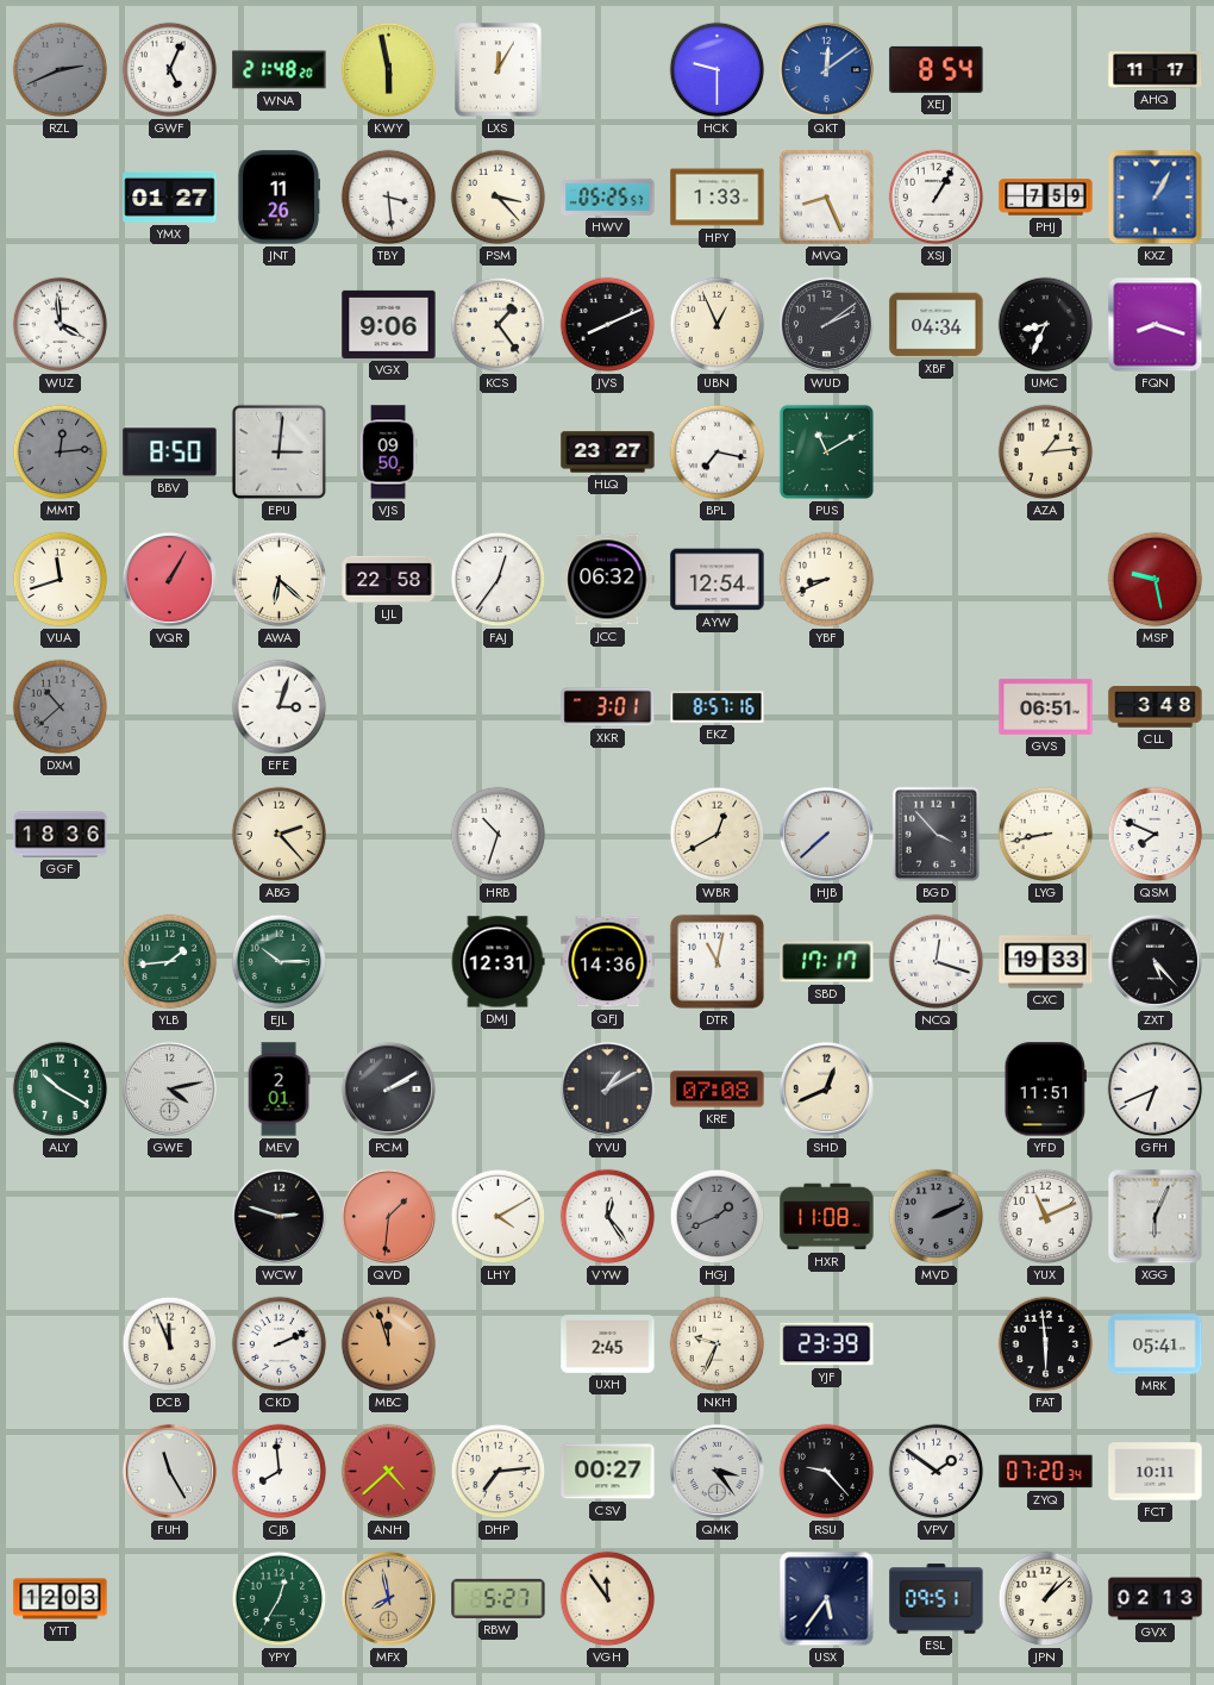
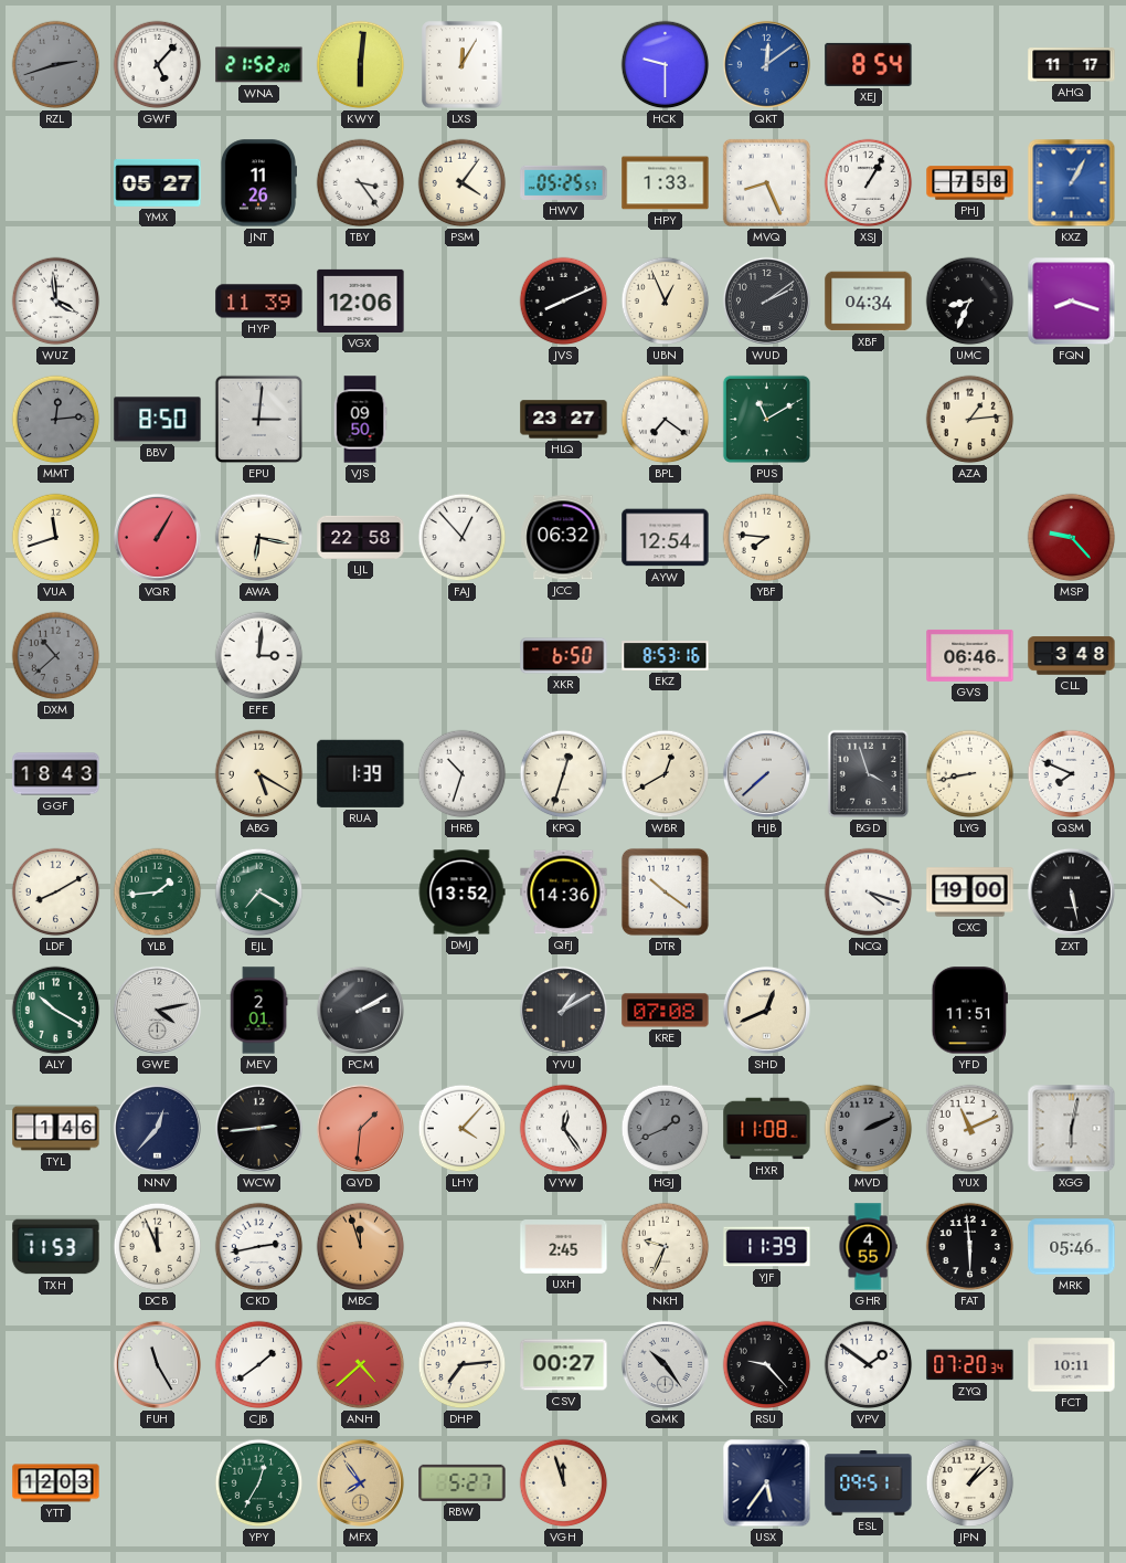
RZL: 2:41 -> 2:42
GWF: 5:04 -> 5:07
WNA: 21:48 -> 21:52
KWY: 5:58 -> 6:01
YMX: 01:27 -> 05:27
TBY: 3:29 -> 3:24
PSM: 3:23 -> 4:06
PHJ: 7:59 -> 7:58
HYP: none -> 11:39
VGX: 9:06 -> 12:06
KCS: 1:24 -> none
BPL: 7:17 -> 7:21
AWA: 6:22 -> 6:17
FAJ: 12:36 -> 12:53
YBF: 8:41 -> 7:46
MSP: 9:28 -> 9:23
EFE: 3:03 -> 3:01
XKR: 3:01 -> 6:50
EKZ: 8:57 -> 8:53
GVS: 06:51 -> 06:46
GGF: 18:36 -> 18:43
ABG: 2:23 -> 5:20
RUA: none -> 1:39
KPQ: none -> 12:33
BGD: 3:53 -> 3:57
LDF: none -> 8:10
EJL: 10:15 -> 7:20
DMJ: 12:31 -> 13:52
DTR: 11:02 -> 10:21
SBD: 17:17 -> none
NCQ: 12:18 -> 4:18
CXC: 19:33 -> 19:00
ZXT: 5:23 -> 5:28
GFH: 6:41 -> none
TYL: none -> 1:46
NNV: none -> 12:37
WCW: 2:48 -> 2:44
LHY: 4:10 -> 4:07
XGG: 6:04 -> 6:02
TXH: none -> 11:53
CKD: 2:11 -> 2:43
YJF: 23:39 -> 11:39
GHR: none -> 4:55
MRK: 05:41 -> 05:46
CJB: 7:59 -> 1:39
QMK: 3:24 -> 10:24
MFX: 7:58 -> 7:54
VGH: 11:54 -> 11:57
GVX: 02:13 -> none
